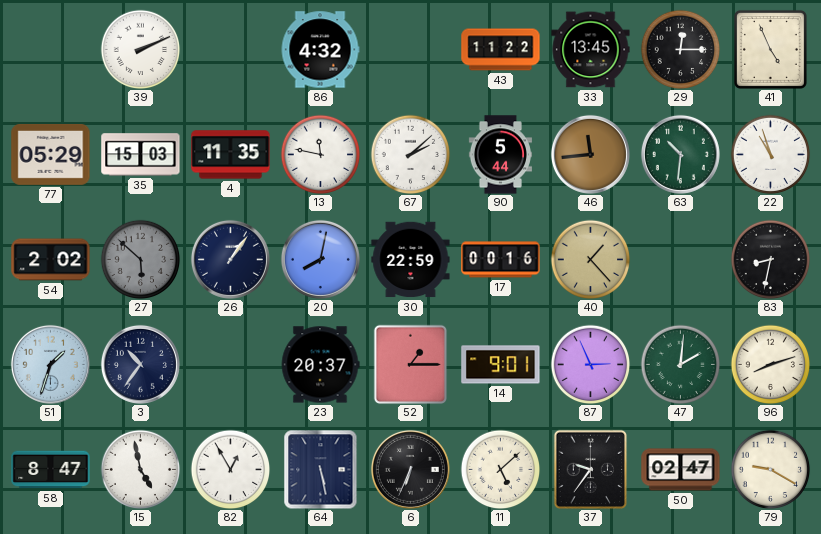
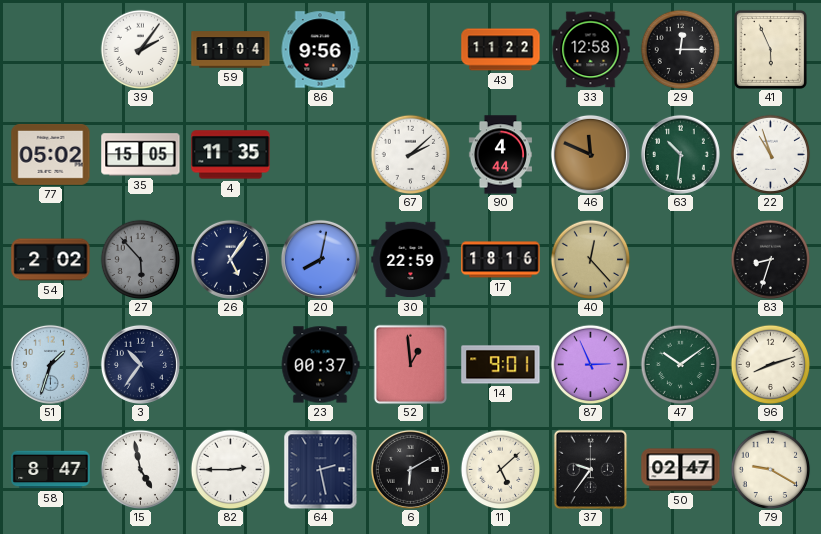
39: 2:11 -> 2:06
59: none -> 11:04
86: 4:32 -> 9:56
33: 13:45 -> 12:58
41: 4:56 -> 5:56
77: 05:29 -> 05:02
35: 15:03 -> 15:05
13: 11:47 -> none
90: 5:44 -> 4:44
46: 11:44 -> 11:49
27: 5:52 -> 5:53
26: 1:06 -> 5:06
17: 00:16 -> 18:16
40: 1:23 -> 12:23
83: 8:32 -> 8:33
23: 20:37 -> 00:37
52: 1:15 -> 12:59
47: 2:01 -> 10:09
82: 12:55 -> 2:45
64: 5:28 -> 2:28
6: 6:34 -> 6:10
